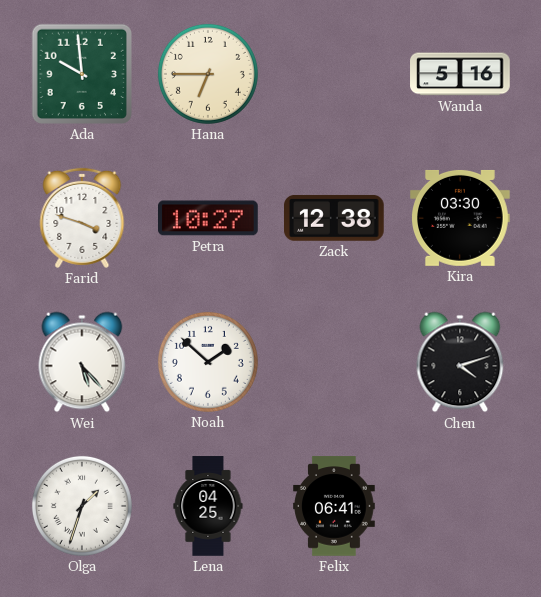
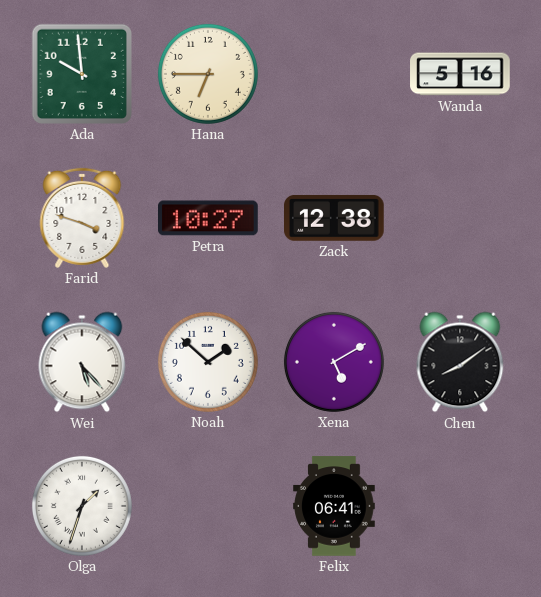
Kira: 03:30 -> none
Xena: none -> 5:10
Chen: 4:12 -> 8:09
Lena: 04:25 -> none
